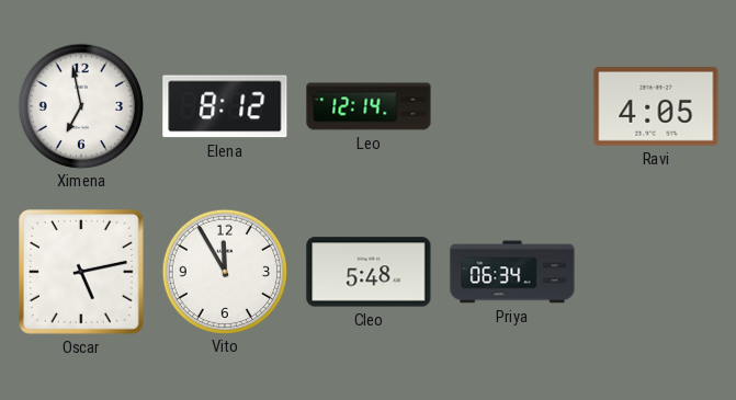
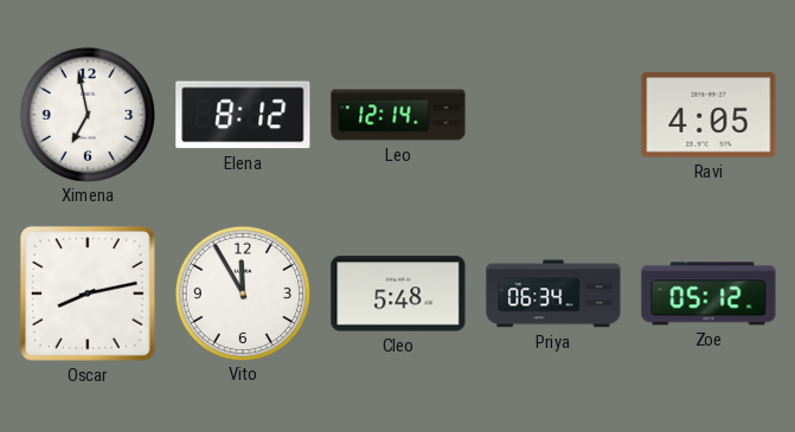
Oscar: 5:13 -> 8:13
Zoe: none -> 05:12
